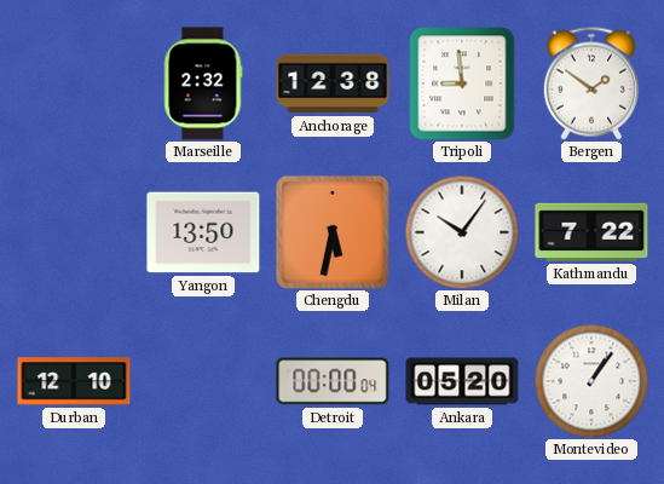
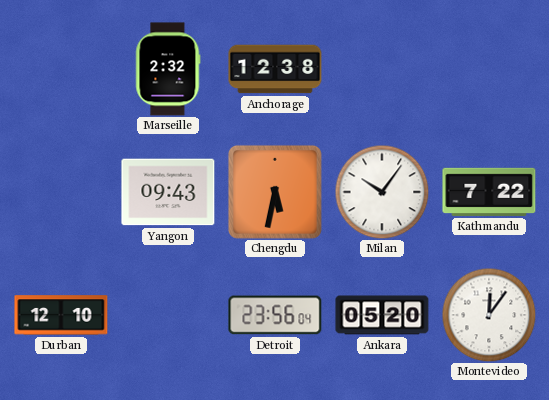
Tripoli: 8:59 -> none
Bergen: 1:51 -> none
Yangon: 13:50 -> 09:43
Detroit: 00:00 -> 23:56
Montevideo: 1:06 -> 12:06
